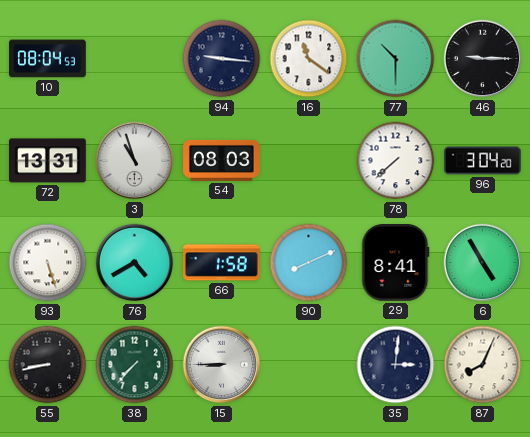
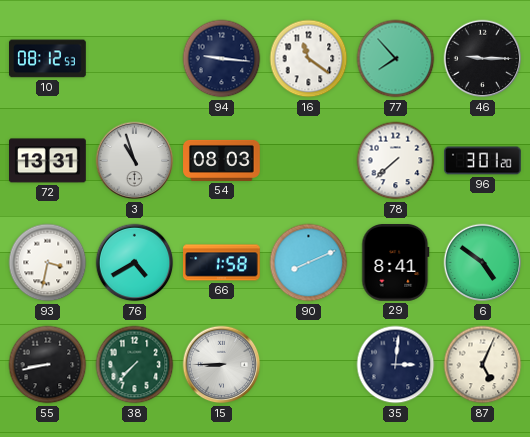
10: 08:04 -> 08:12
77: 10:30 -> 7:53
96: 3:04 -> 3:01
93: 5:27 -> 3:32
6: 4:55 -> 4:51
87: 8:04 -> 5:04
